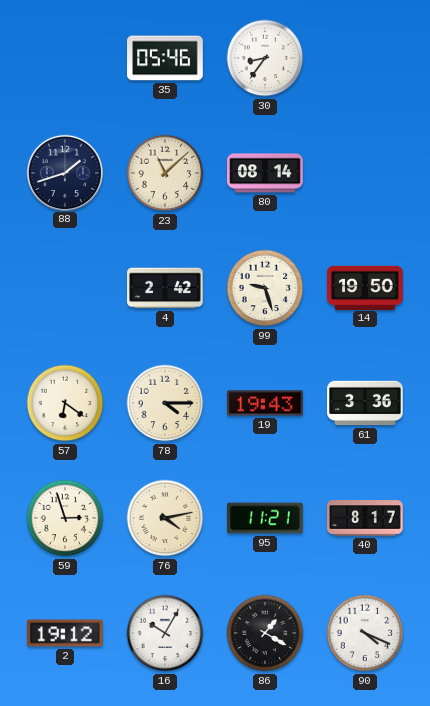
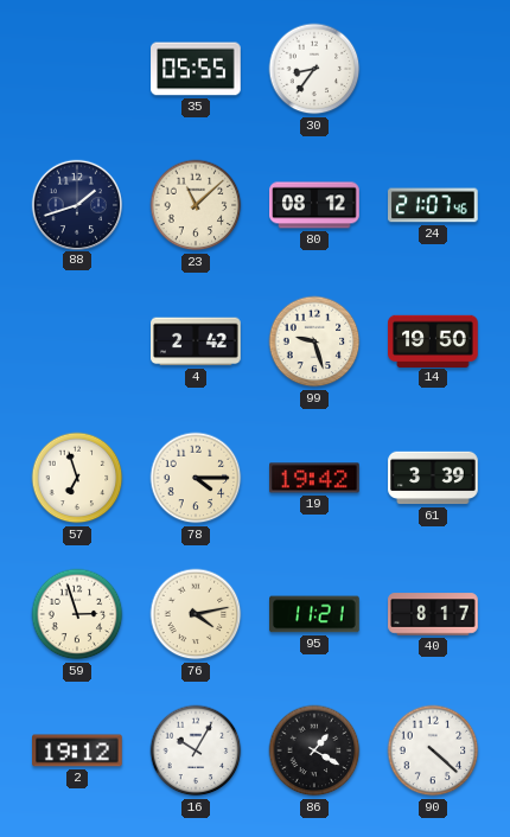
35: 05:46 -> 05:55
80: 08:14 -> 08:12
24: none -> 21:07
57: 6:21 -> 6:57
19: 19:43 -> 19:42
61: 3:36 -> 3:39
90: 4:19 -> 4:22
